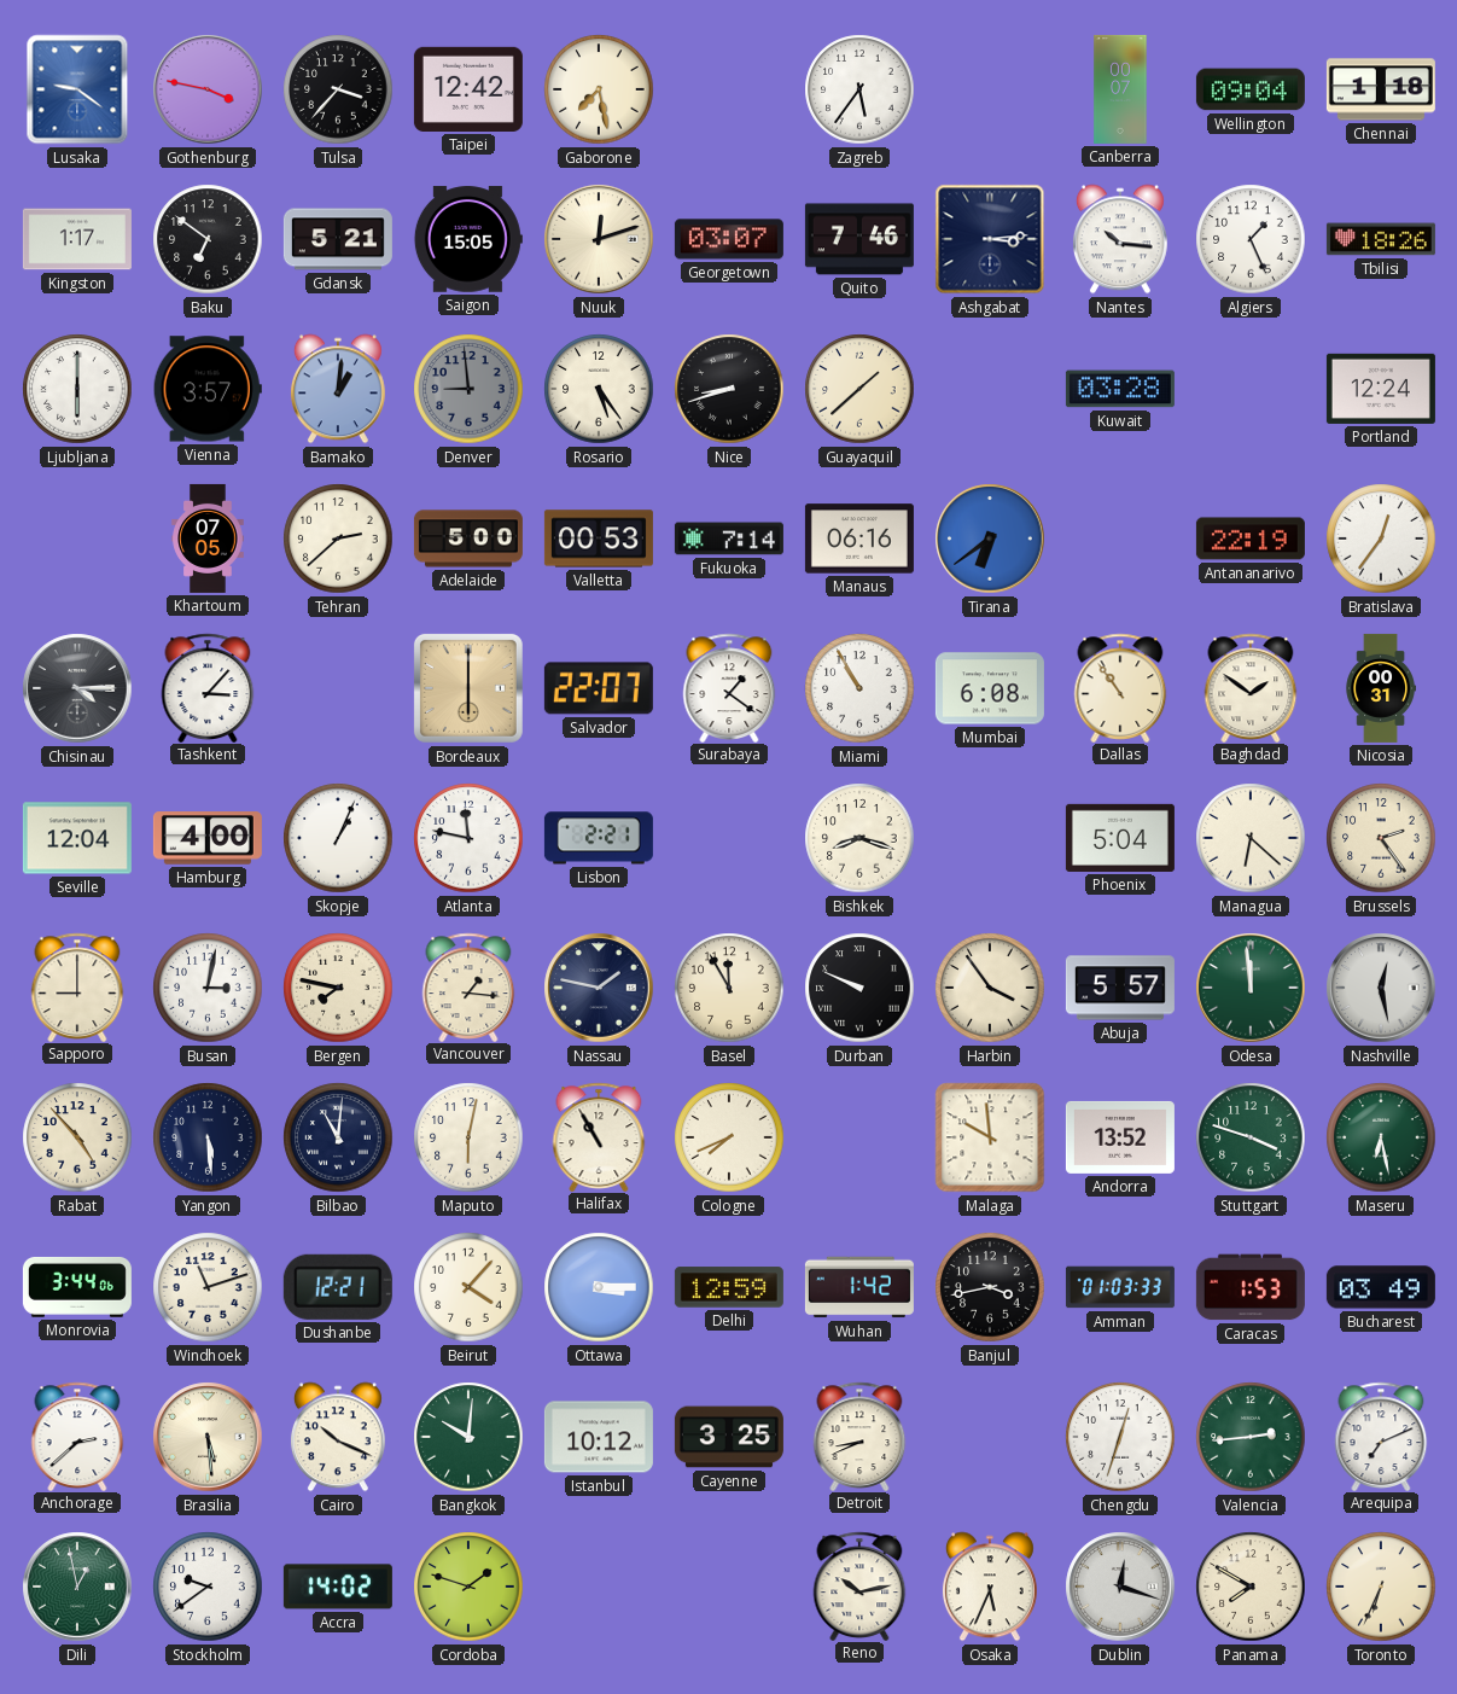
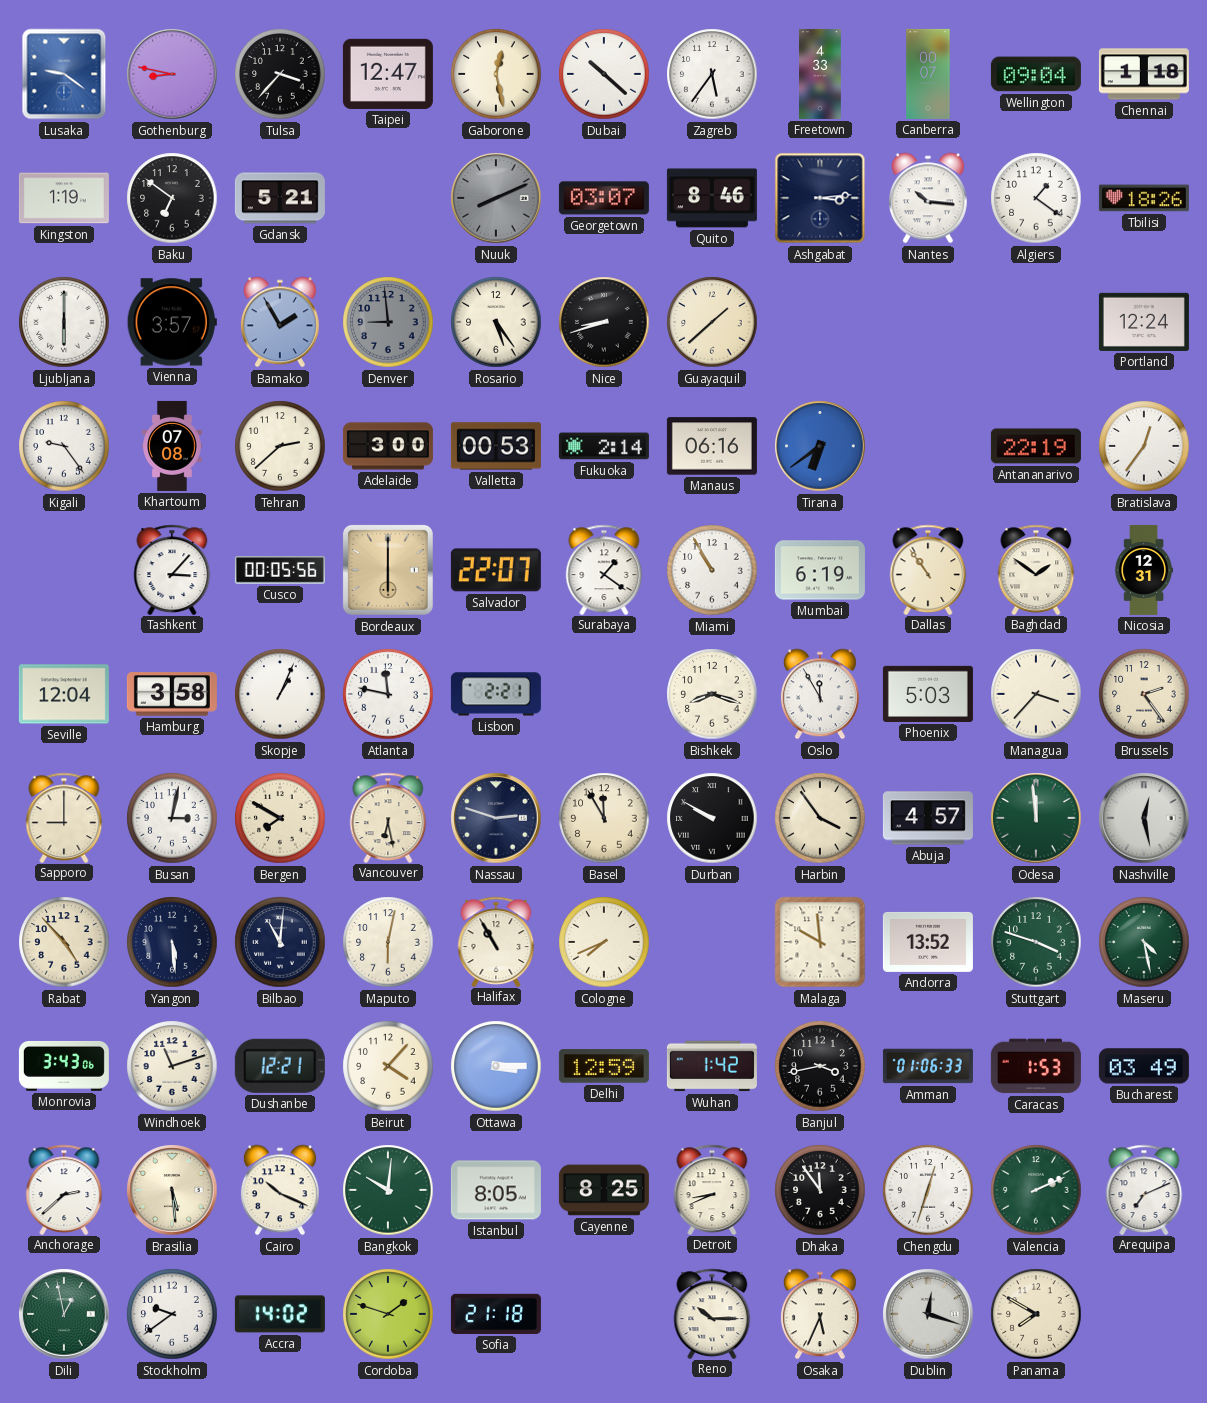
Gothenburg: 3:47 -> 8:47
Taipei: 12:42 -> 12:47
Gaborone: 7:28 -> 12:28
Dubai: none -> 10:22
Freetown: none -> 4:33
Kingston: 1:17 -> 1:19
Saigon: 15:05 -> none
Nuuk: 12:12 -> 8:11
Nuuk dial: cream -> grey
Quito: 7:46 -> 8:46
Algiers: 1:26 -> 1:21
Bamako: 1:01 -> 1:55
Kuwait: 03:28 -> none
Kigali: none -> 9:24
Khartoum: 07:05 -> 07:08
Adelaide: 5:00 -> 3:00
Fukuoka: 7:14 -> 2:14
Chisinau: 4:15 -> none
Cusco: none -> 00:05
Mumbai: 6:08 -> 6:19
Nicosia: 00:31 -> 12:31
Hamburg: 4:00 -> 3:58
Oslo: none -> 11:55
Phoenix: 5:04 -> 5:03
Managua: 6:22 -> 3:37
Bergen: 7:47 -> 7:50
Vancouver: 1:16 -> 6:28
Nassau: 1:47 -> 2:48
Durban: 9:49 -> 9:50
Abuja: 5:57 -> 4:57
Maseru: 6:28 -> 4:28
Monrovia: 3:44 -> 3:43
Amman: 01:03 -> 01:06
Istanbul: 10:12 -> 8:05
Cayenne: 3:25 -> 8:25
Dhaka: none -> 11:54
Valencia: 2:44 -> 2:11
Sofia: none -> 21:18
Reno: 10:13 -> 10:15
Toronto: 6:34 -> none
